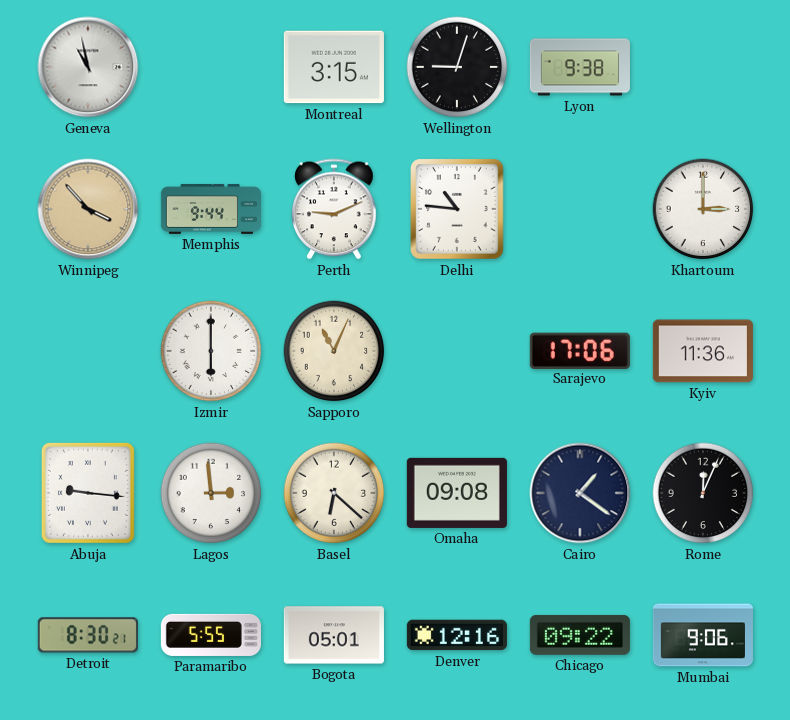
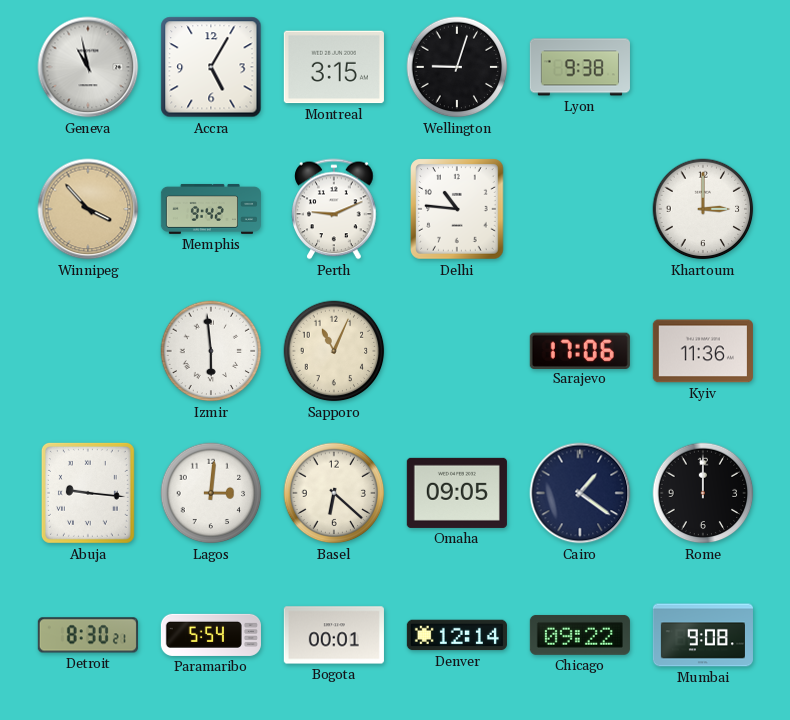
Accra: none -> 5:05
Memphis: 9:44 -> 9:42
Izmir: 6:00 -> 5:59
Lagos: 2:59 -> 3:01
Omaha: 09:08 -> 09:05
Rome: 12:04 -> 12:00
Paramaribo: 5:55 -> 5:54
Bogota: 05:01 -> 00:01
Denver: 12:16 -> 12:14
Mumbai: 9:06 -> 9:08
